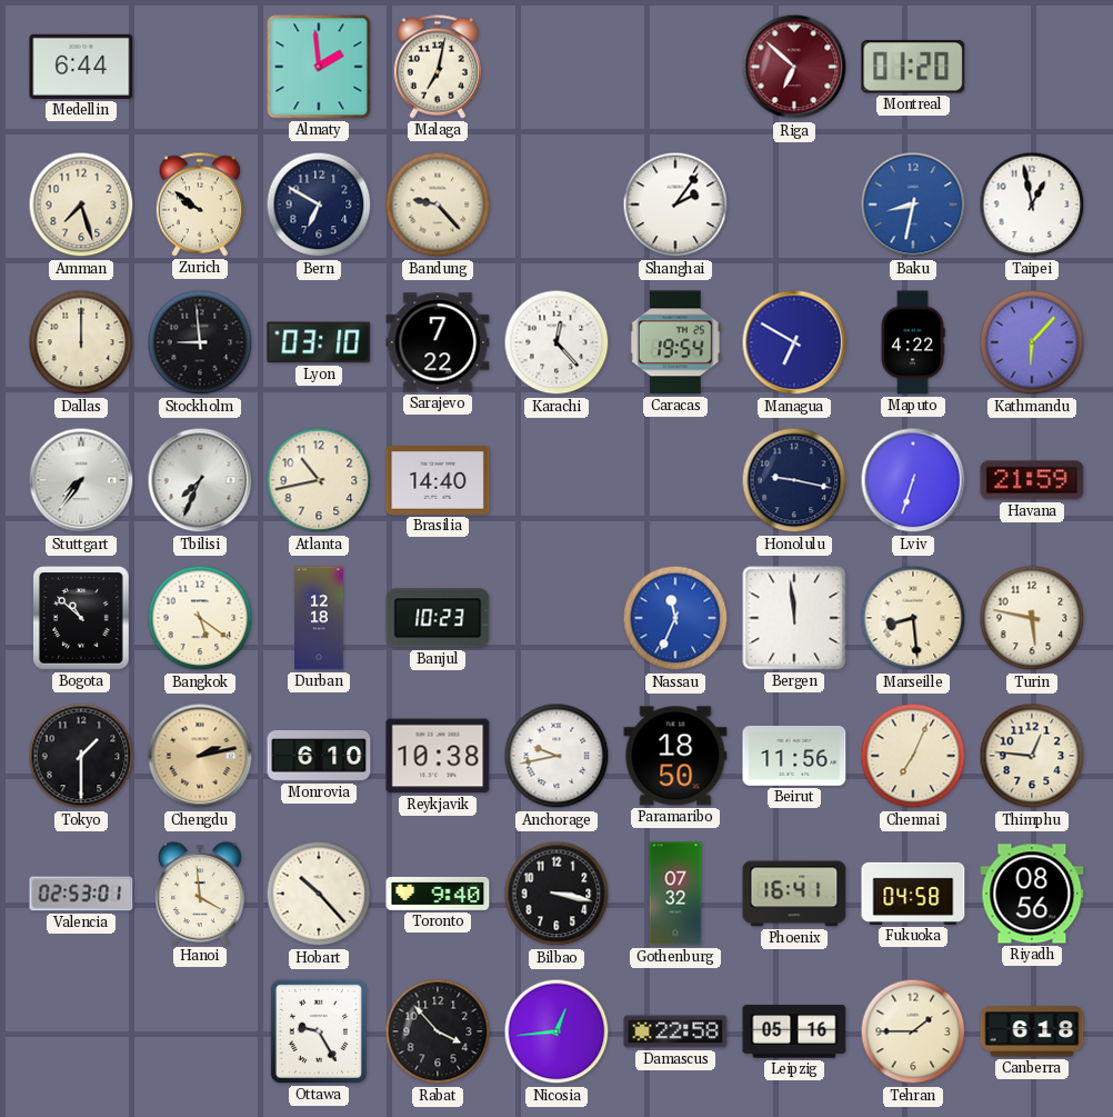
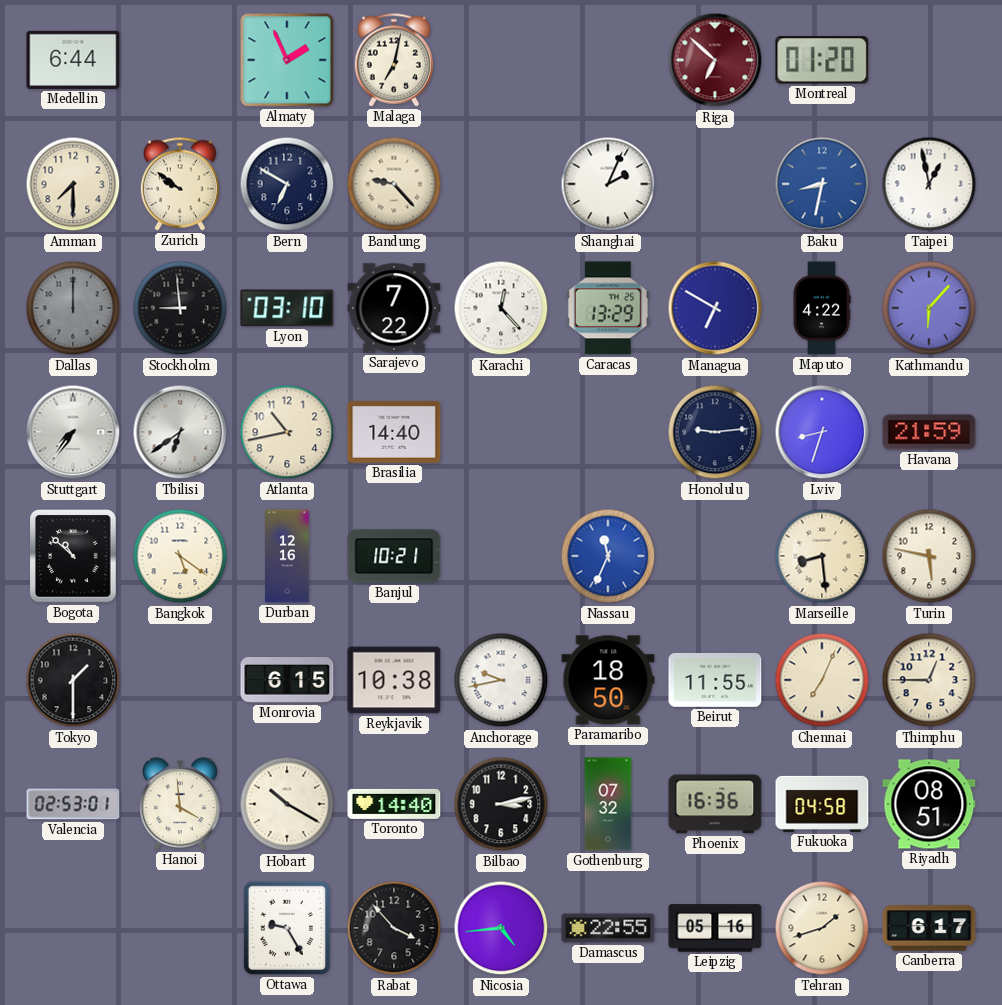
Almaty: 1:59 -> 1:56
Amman: 7:27 -> 7:30
Shanghai: 2:06 -> 2:04
Dallas dial: cream -> grey
Caracas: 19:54 -> 13:29
Tbilisi: 7:34 -> 6:39
Honolulu: 9:17 -> 9:14
Lviv: 6:33 -> 8:33
Durban: 12:18 -> 12:16
Banjul: 10:23 -> 10:21
Bergen: 11:59 -> none
Chengdu: 2:13 -> none
Monrovia: 6:10 -> 6:15
Beirut: 11:56 -> 11:55
Thimphu: 12:46 -> 12:45
Hobart: 10:23 -> 10:20
Toronto: 9:40 -> 14:40
Bilbao: 3:17 -> 3:13
Phoenix: 16:41 -> 16:36
Riyadh: 08:56 -> 08:51
Nicosia: 12:44 -> 4:44
Damascus: 22:58 -> 22:55
Tehran: 1:45 -> 1:42
Canberra: 6:18 -> 6:17
